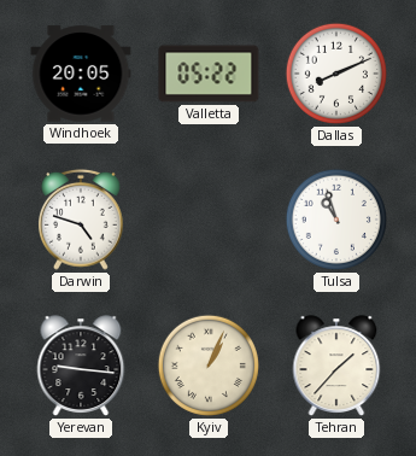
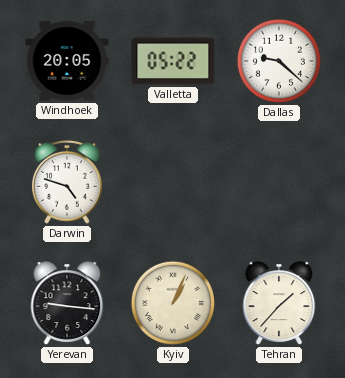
Dallas: 8:11 -> 9:22
Tulsa: 10:57 -> none
